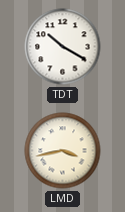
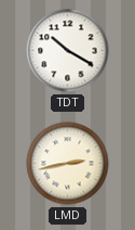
LMD: 3:43 -> 2:43
